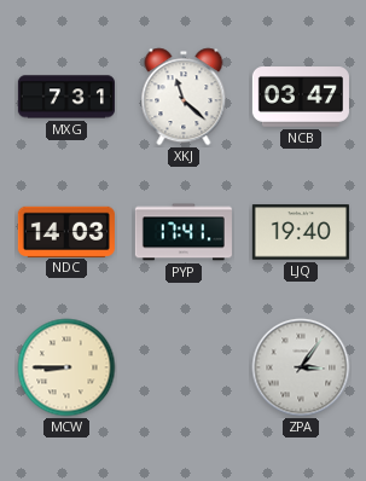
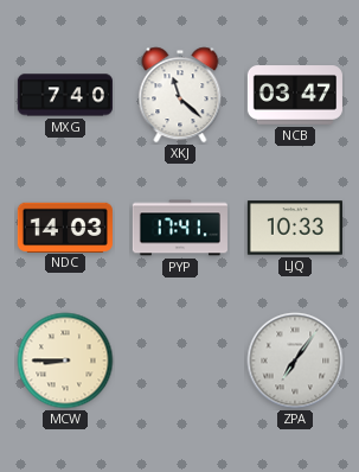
MXG: 7:31 -> 7:40
LJQ: 19:40 -> 10:33
ZPA: 3:06 -> 7:06
